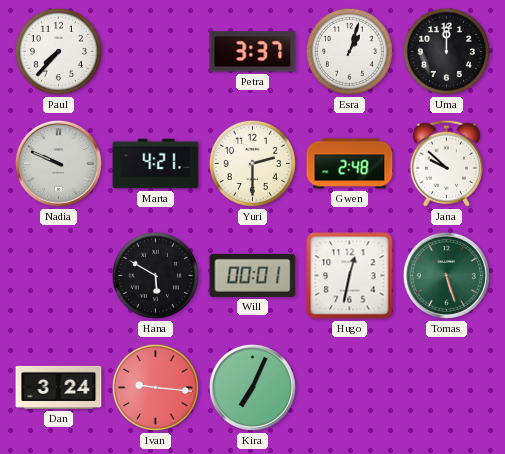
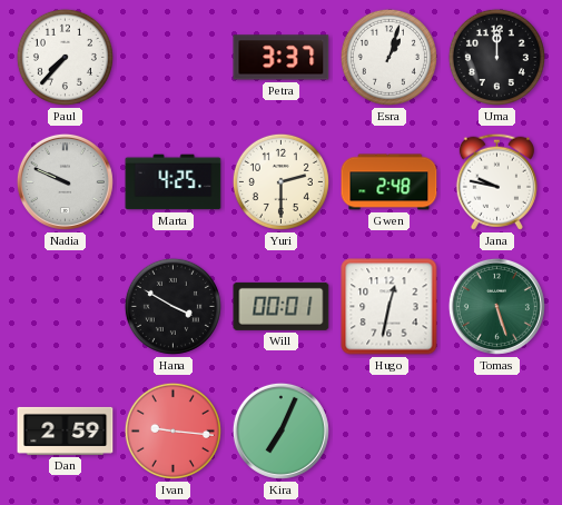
Marta: 4:21 -> 4:25
Jana: 9:52 -> 9:47
Hana: 5:50 -> 3:50
Dan: 3:24 -> 2:59
